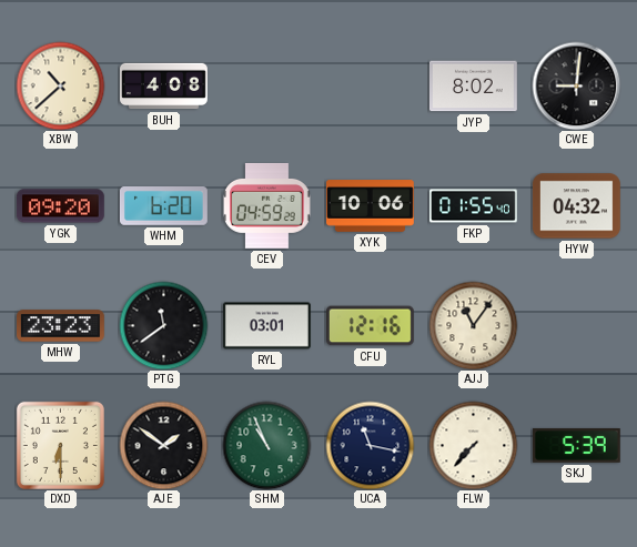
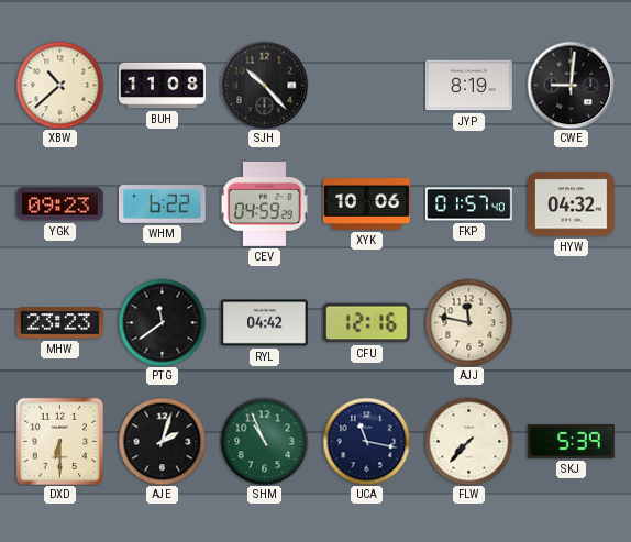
BUH: 4:08 -> 11:08
SJH: none -> 10:23
JYP: 8:02 -> 8:19
YGK: 09:20 -> 09:23
WHM: 6:20 -> 6:22
FKP: 01:55 -> 01:57
RYL: 03:01 -> 04:42
AJJ: 11:06 -> 11:47
AJE: 1:51 -> 2:03
